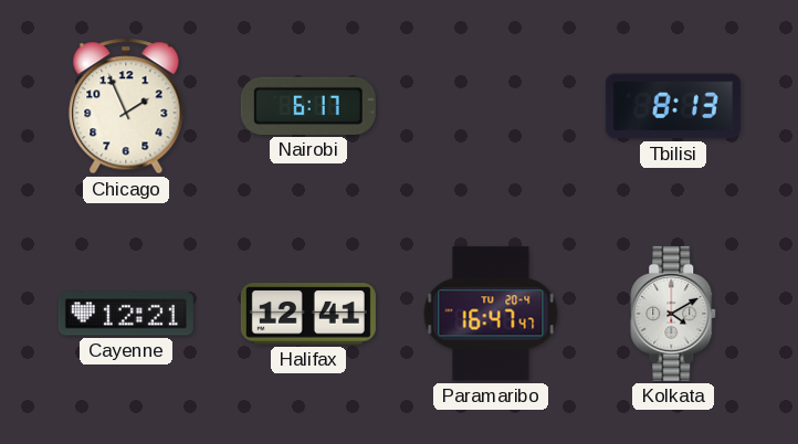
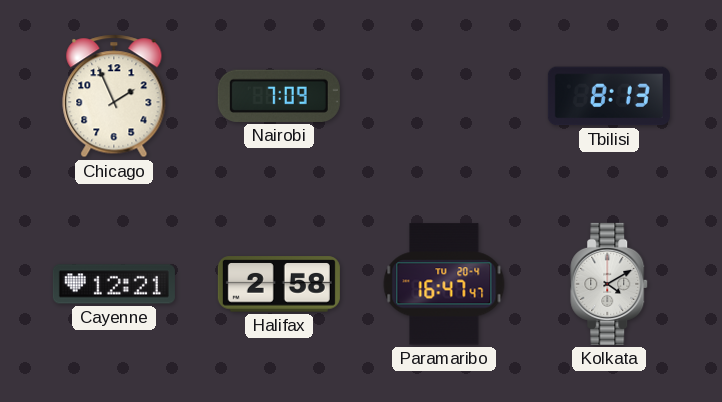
Nairobi: 6:17 -> 7:09
Halifax: 12:41 -> 2:58
